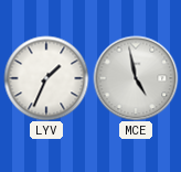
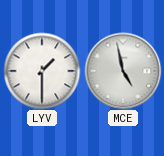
LYV: 1:34 -> 1:30
